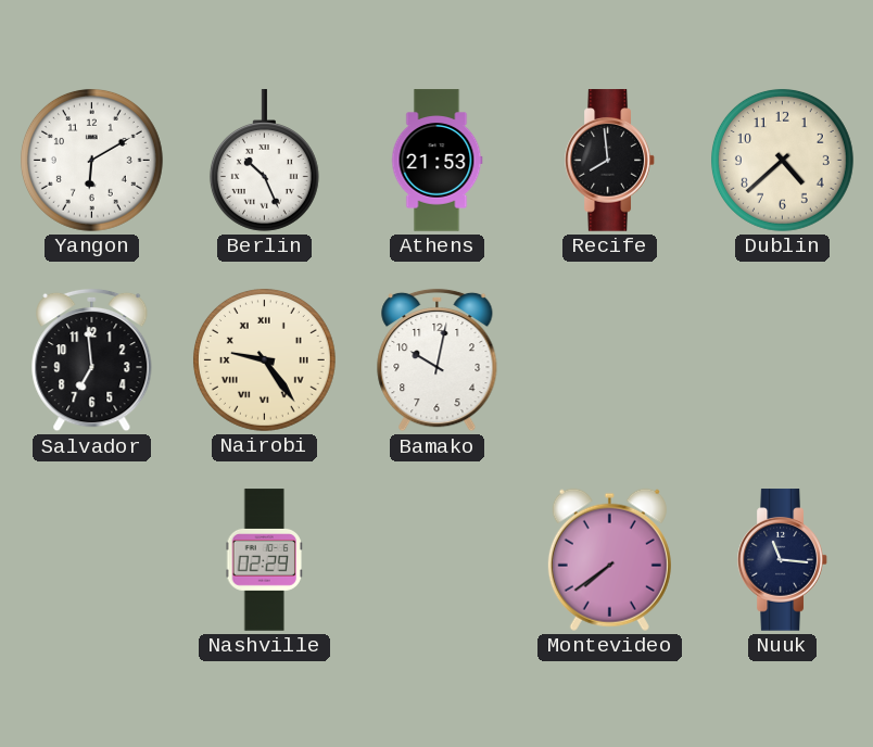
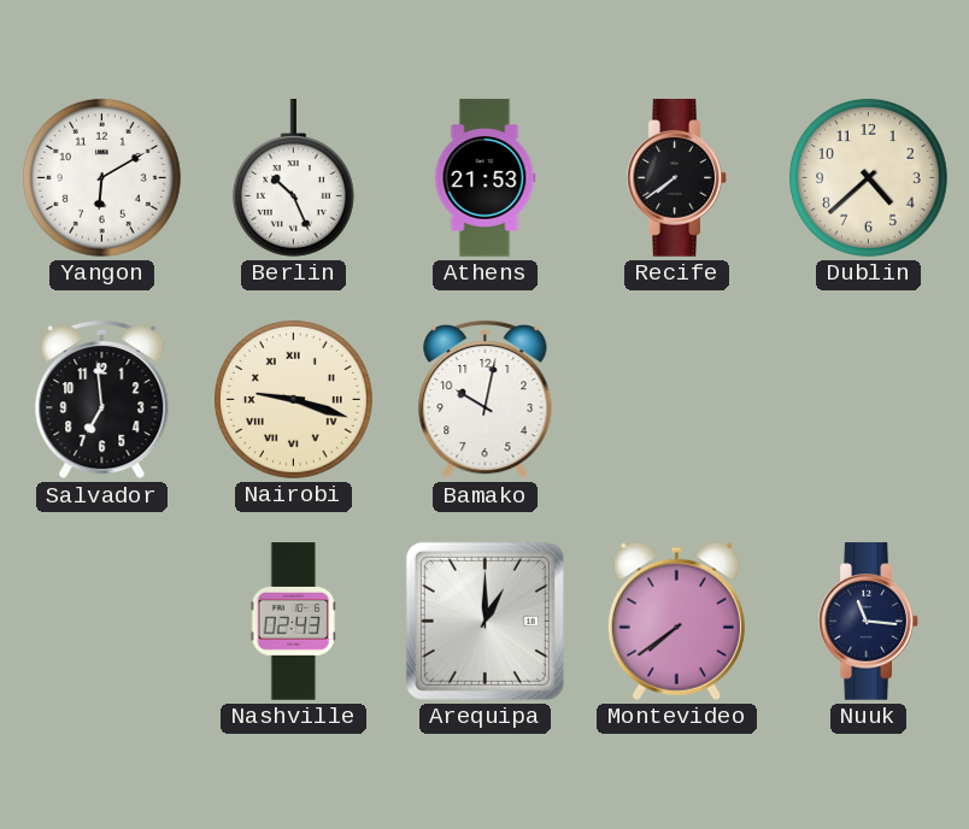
Recife: 7:59 -> 7:39
Nairobi: 9:24 -> 9:18
Nashville: 02:29 -> 02:43
Arequipa: none -> 1:00
